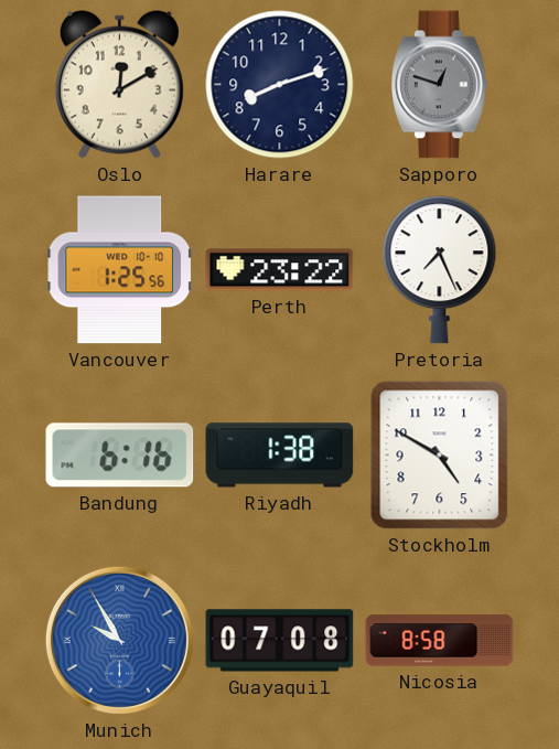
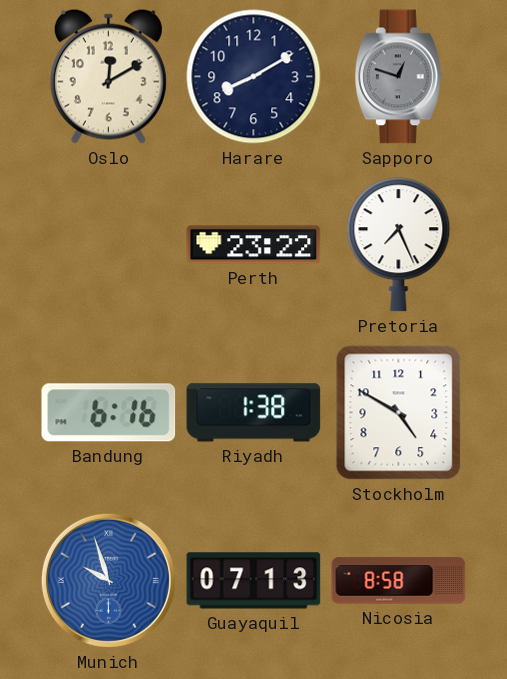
Harare: 8:12 -> 8:10
Vancouver: 1:25 -> none
Munich: 9:55 -> 9:57
Guayaquil: 07:08 -> 07:13
